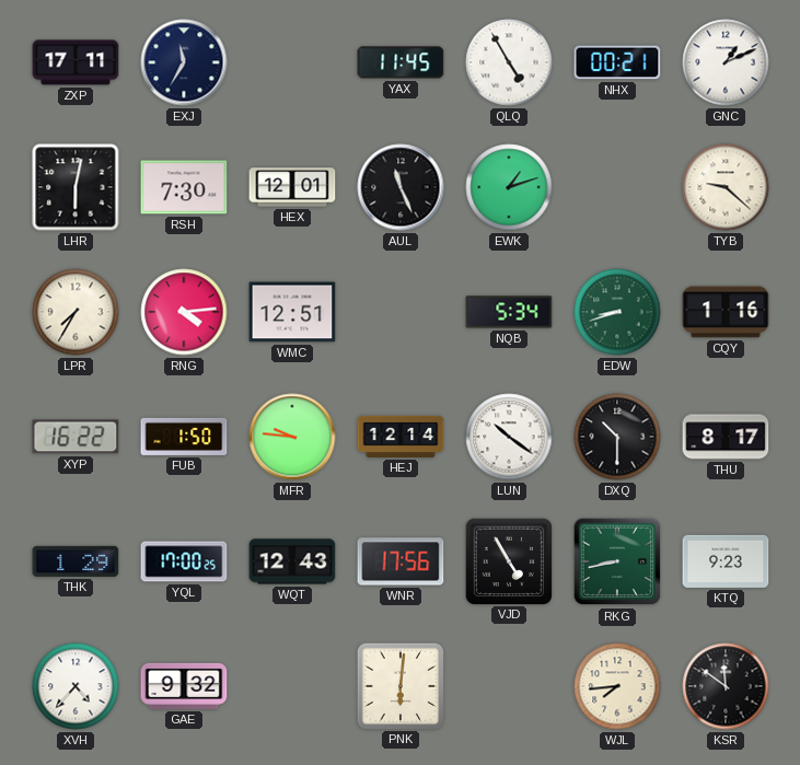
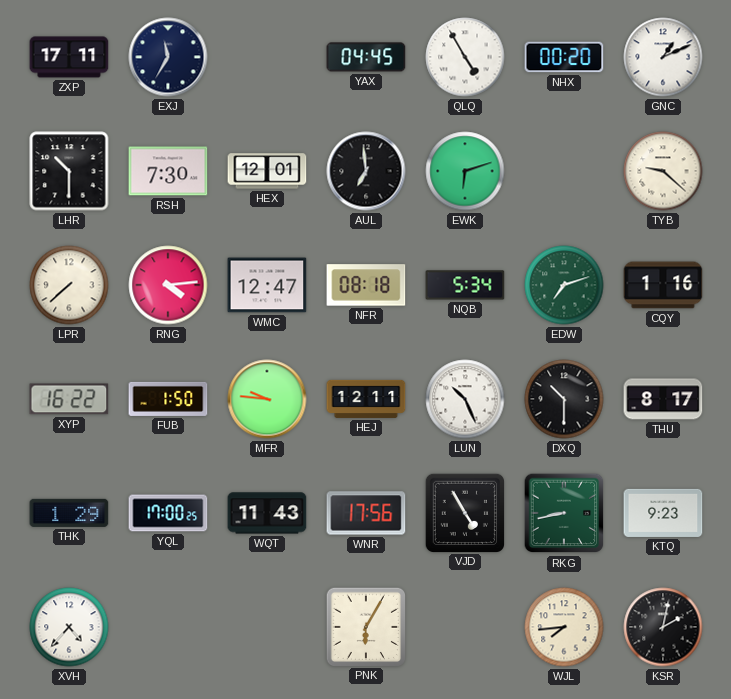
YAX: 11:45 -> 04:45
NHX: 00:21 -> 00:20
LHR: 6:02 -> 10:30
AUL: 11:26 -> 6:59
EWK: 1:12 -> 6:12
LPR: 7:35 -> 7:38
WMC: 12:51 -> 12:47
NFR: none -> 08:18
EDW: 8:42 -> 7:12
HEJ: 12:14 -> 12:11
LUN: 10:21 -> 10:26
WQT: 12:43 -> 11:43
GAE: 9:32 -> none
PNK: 6:01 -> 6:05
KSR: 11:51 -> 2:02
